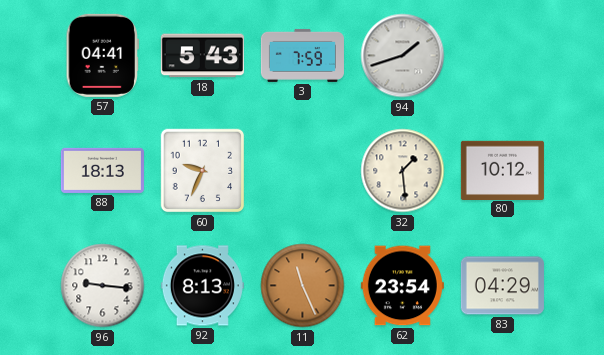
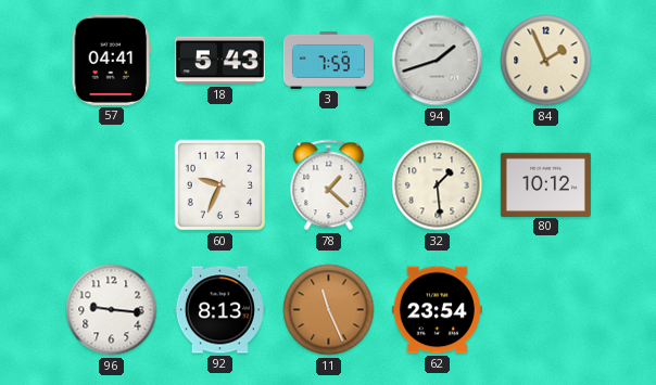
84: none -> 1:56
88: 18:13 -> none
78: none -> 1:22
83: 04:29 -> none
